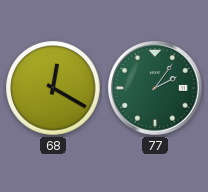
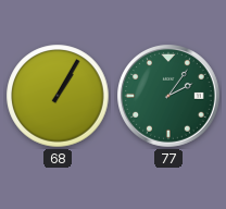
68: 12:20 -> 1:05
